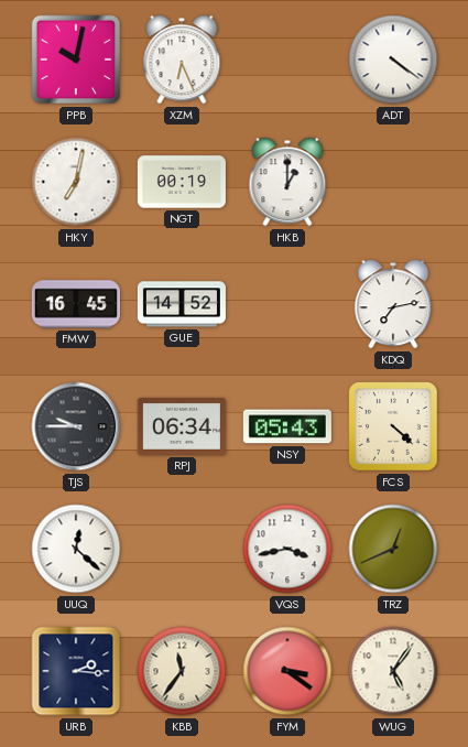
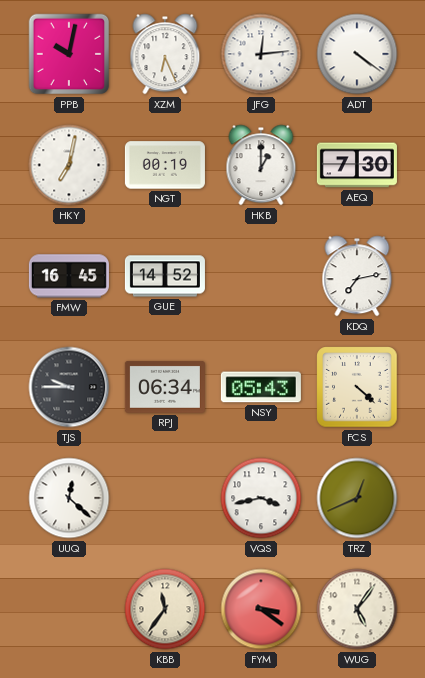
JFG: none -> 12:14
AEQ: none -> 7:30
URB: 2:16 -> none
